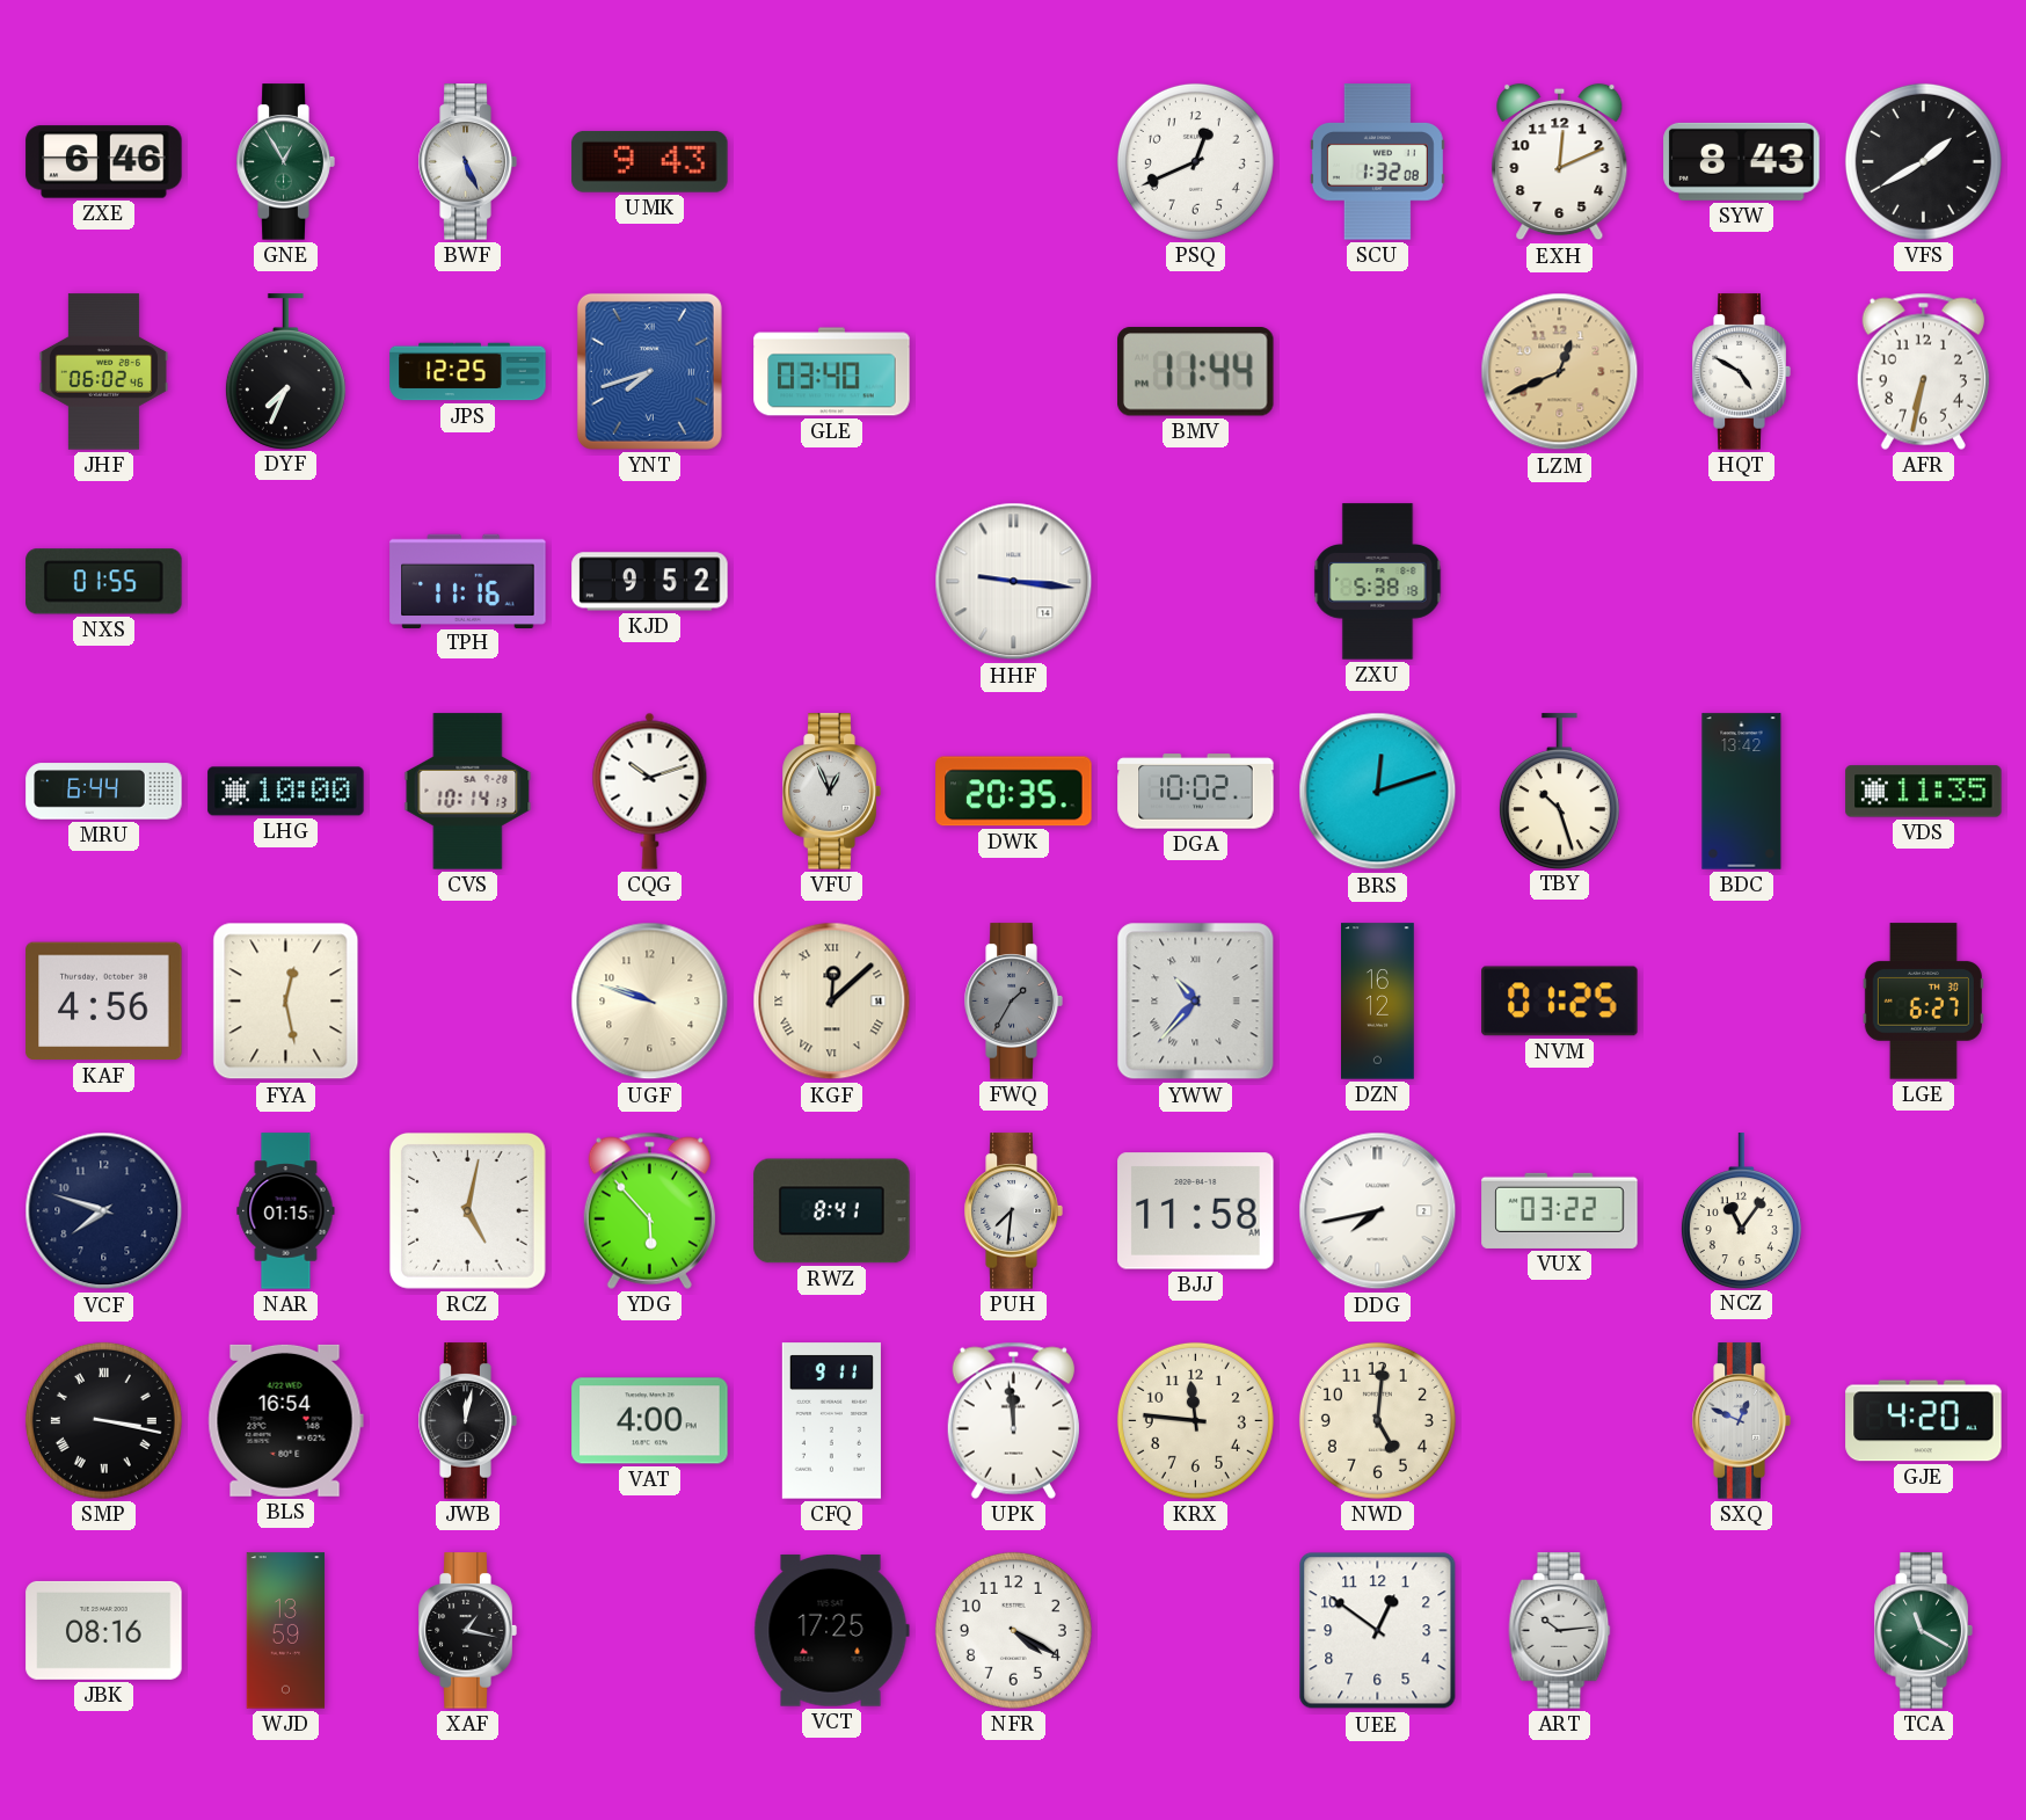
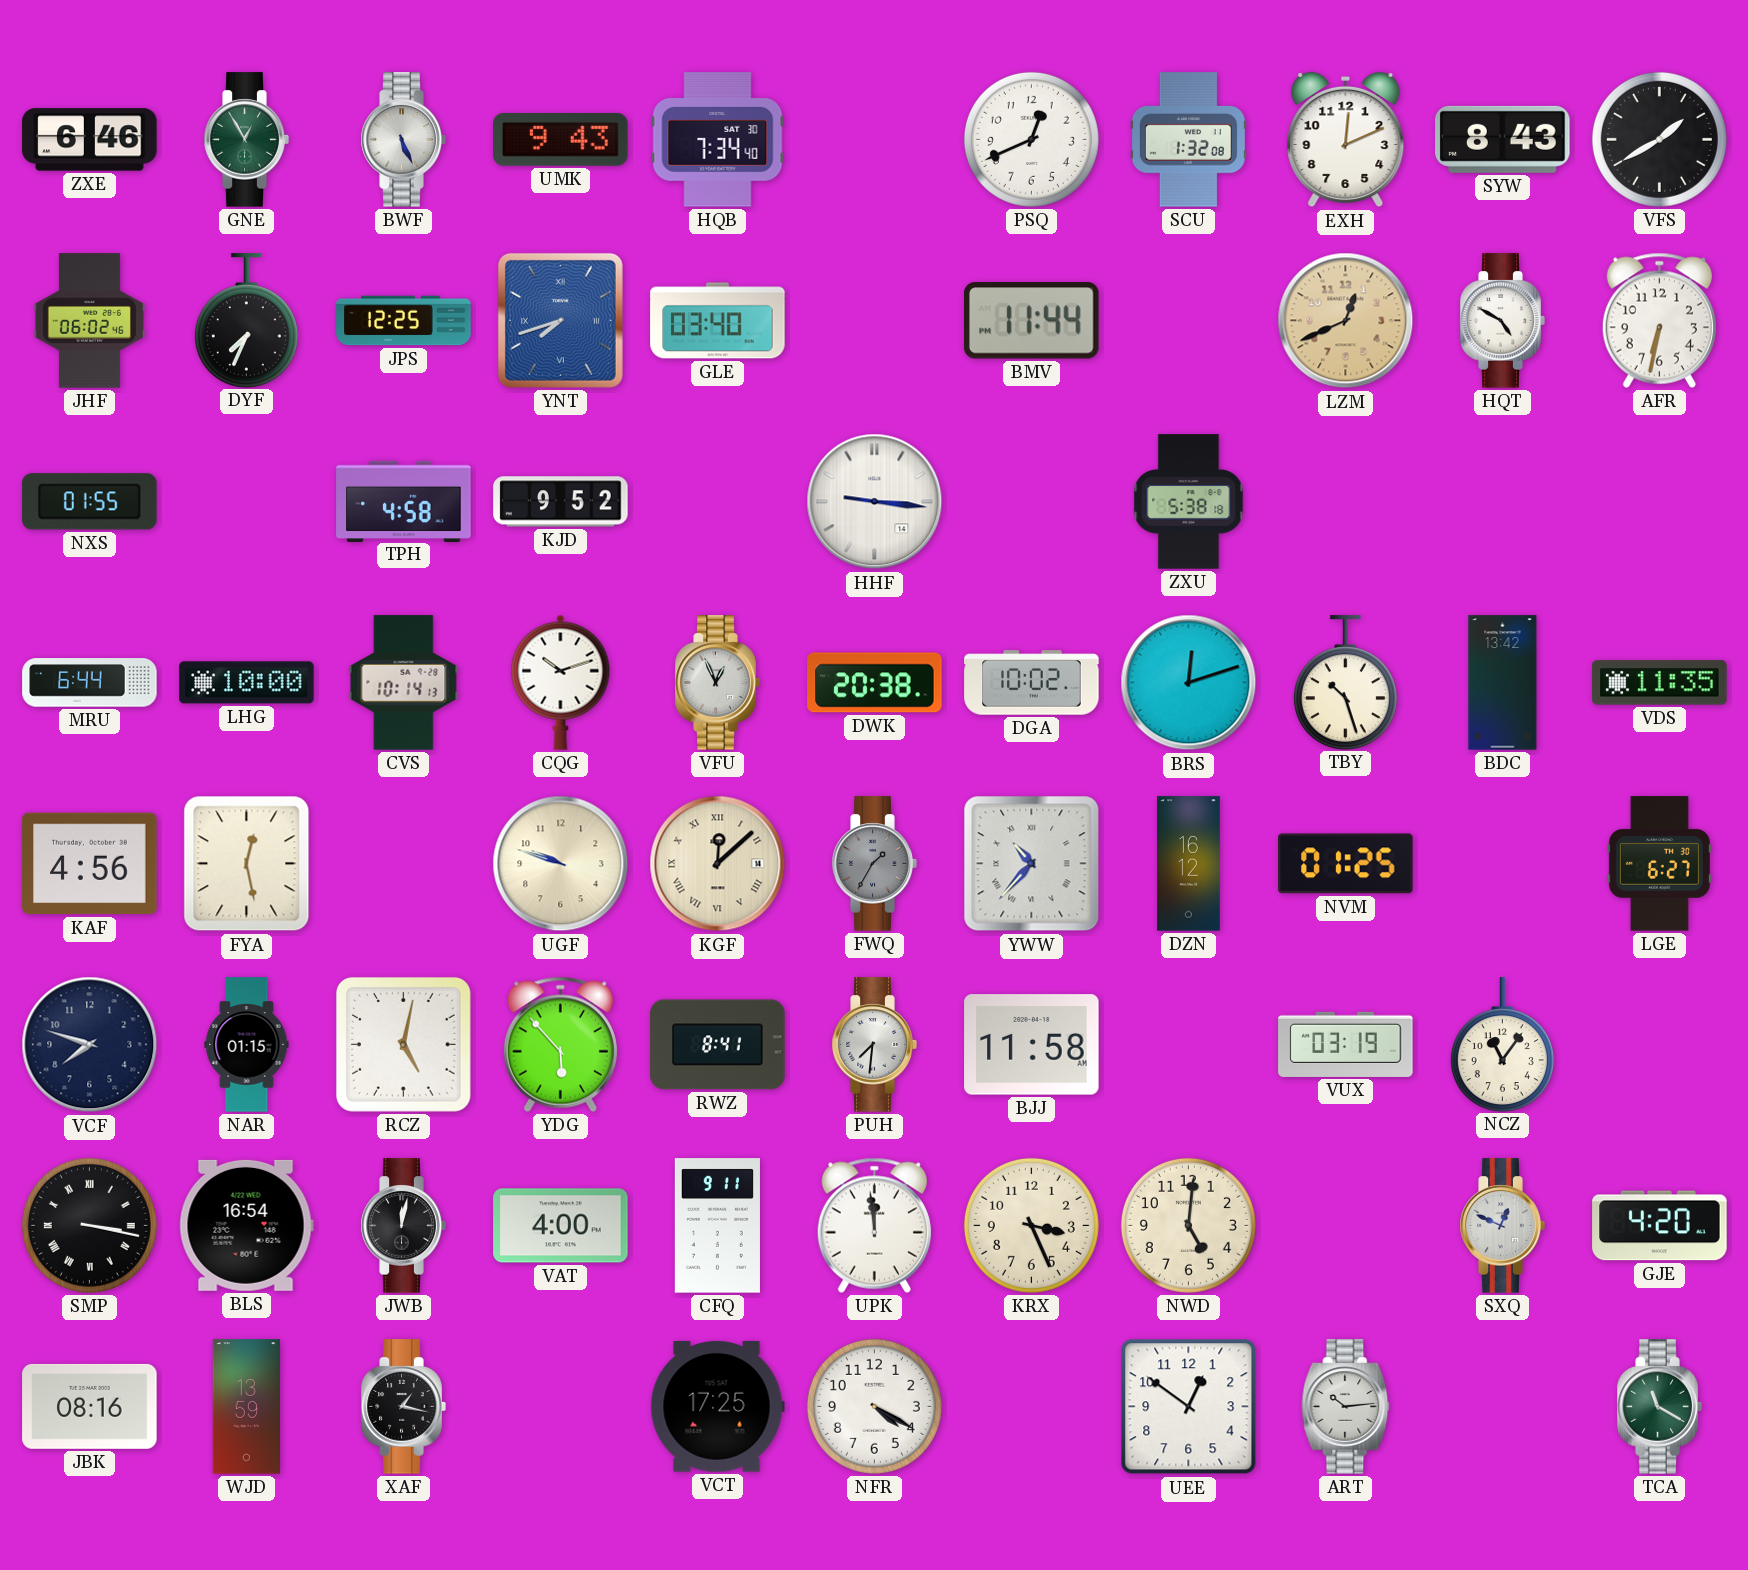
HQB: none -> 7:34
TPH: 11:16 -> 4:58
DWK: 20:35 -> 20:38
DDG: 7:43 -> none
VUX: 03:22 -> 03:19
KRX: 11:46 -> 3:26
